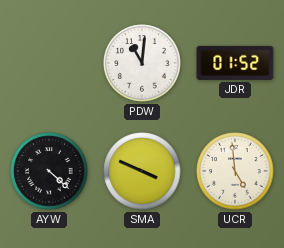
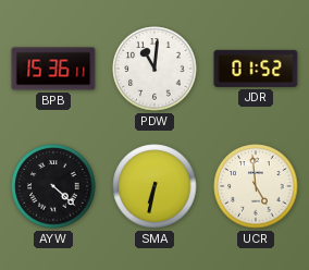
BPB: none -> 15:36
SMA: 3:49 -> 6:32
